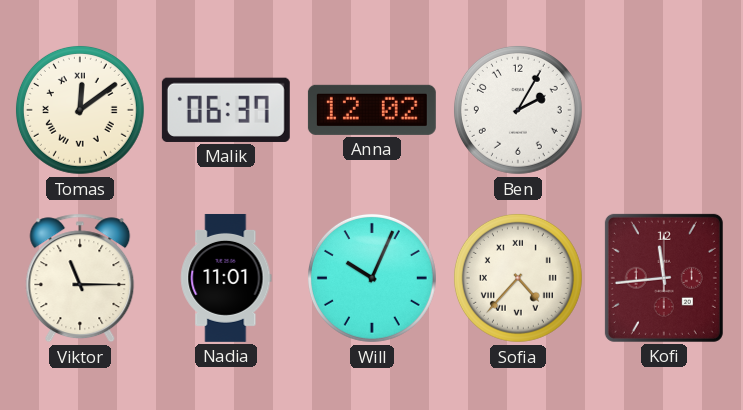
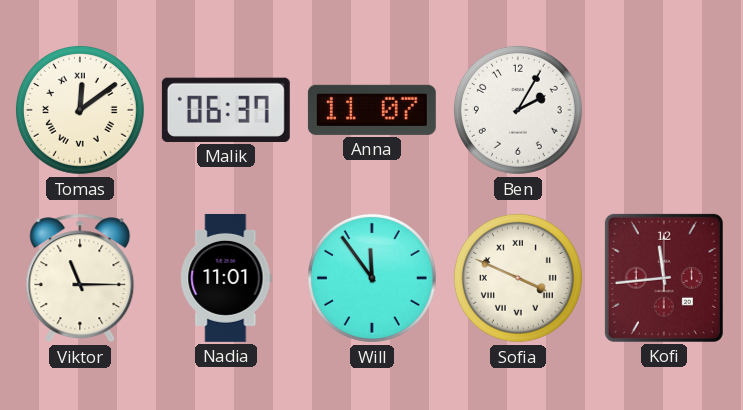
Anna: 12:02 -> 11:07
Will: 10:04 -> 11:54
Sofia: 4:37 -> 3:49
